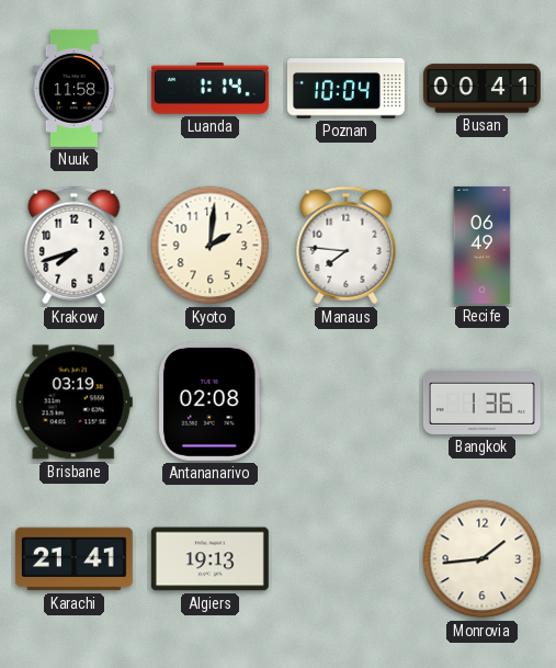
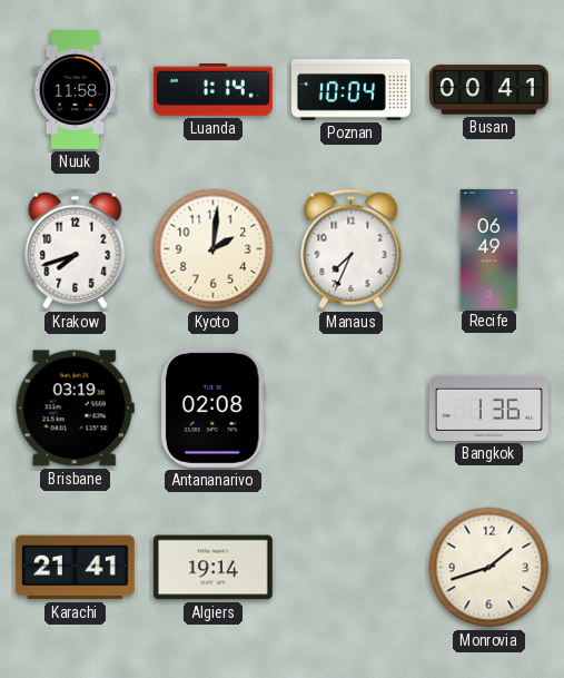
Manaus: 7:46 -> 7:34
Algiers: 19:13 -> 19:14
Monrovia: 1:44 -> 1:42
